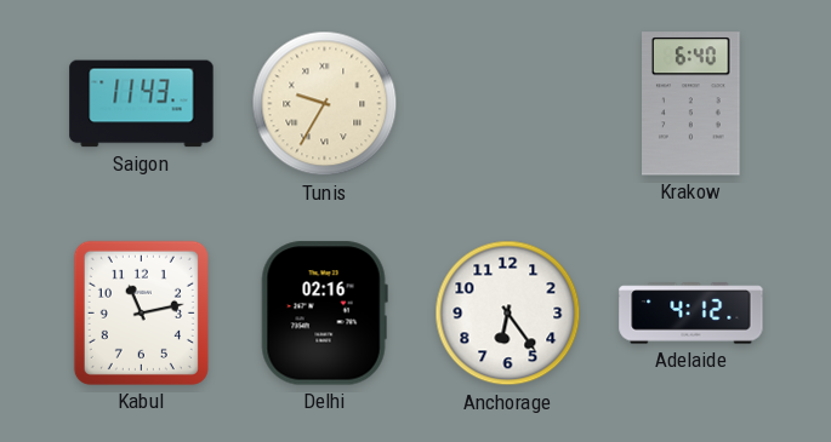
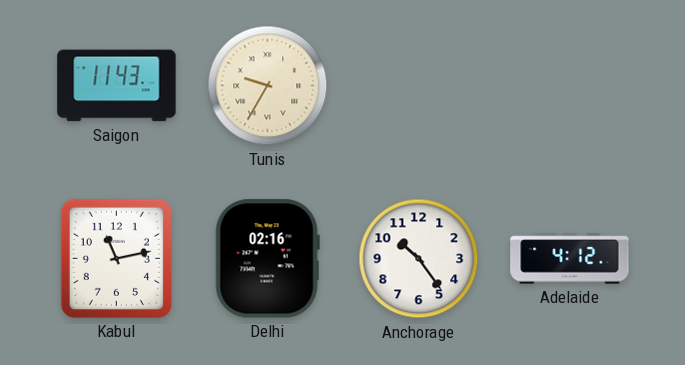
Krakow: 6:40 -> none
Anchorage: 6:24 -> 10:24
